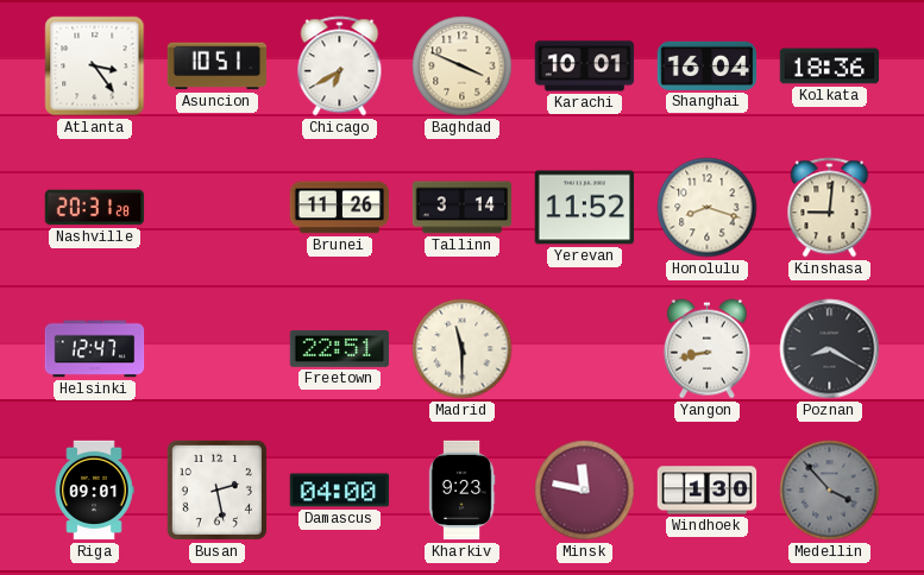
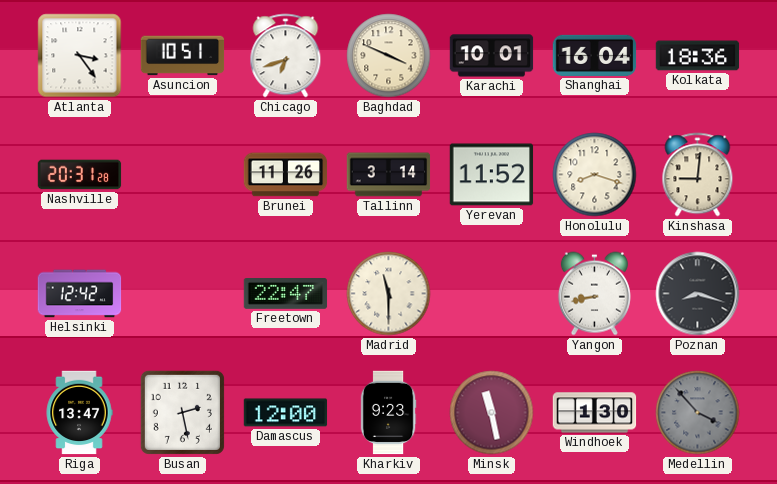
Chicago: 6:40 -> 6:42
Helsinki: 12:47 -> 12:42
Freetown: 22:51 -> 22:47
Poznan: 8:20 -> 8:18
Riga: 09:01 -> 13:47
Damascus: 04:00 -> 12:00
Minsk: 11:47 -> 11:28
